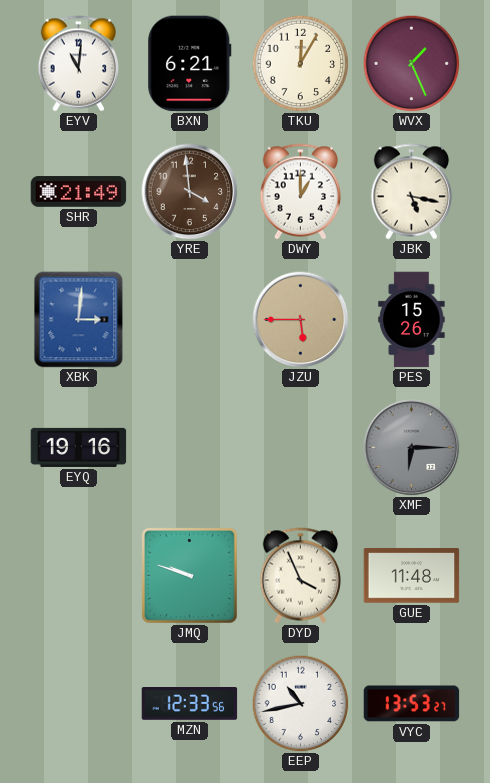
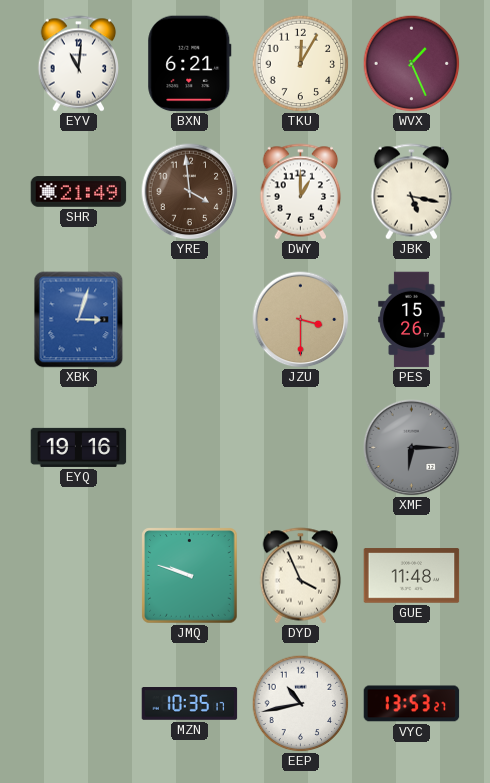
XBK: 3:01 -> 3:03
JZU: 5:45 -> 3:30
MZN: 12:33 -> 10:35
